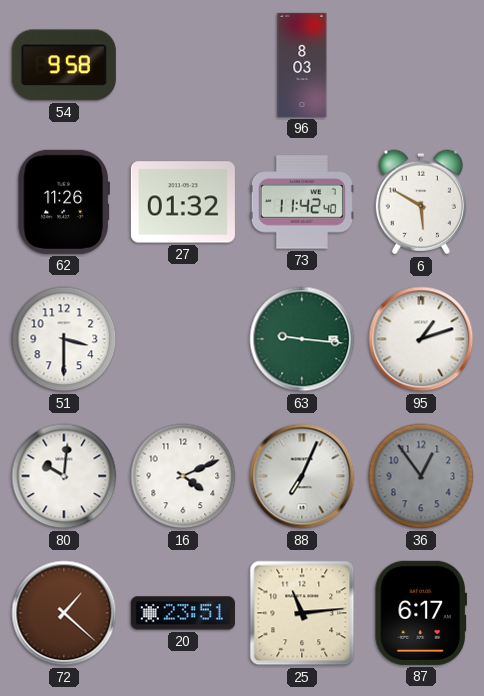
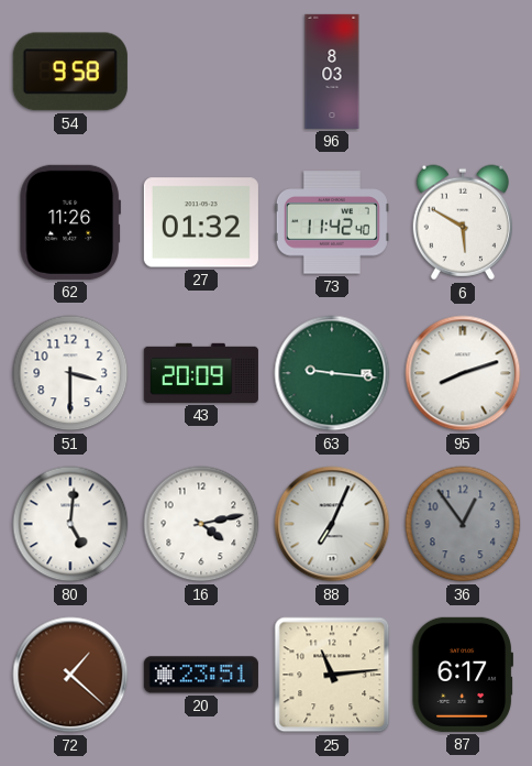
43: none -> 20:09
95: 1:12 -> 8:12
80: 10:01 -> 5:01
16: 4:11 -> 4:13
